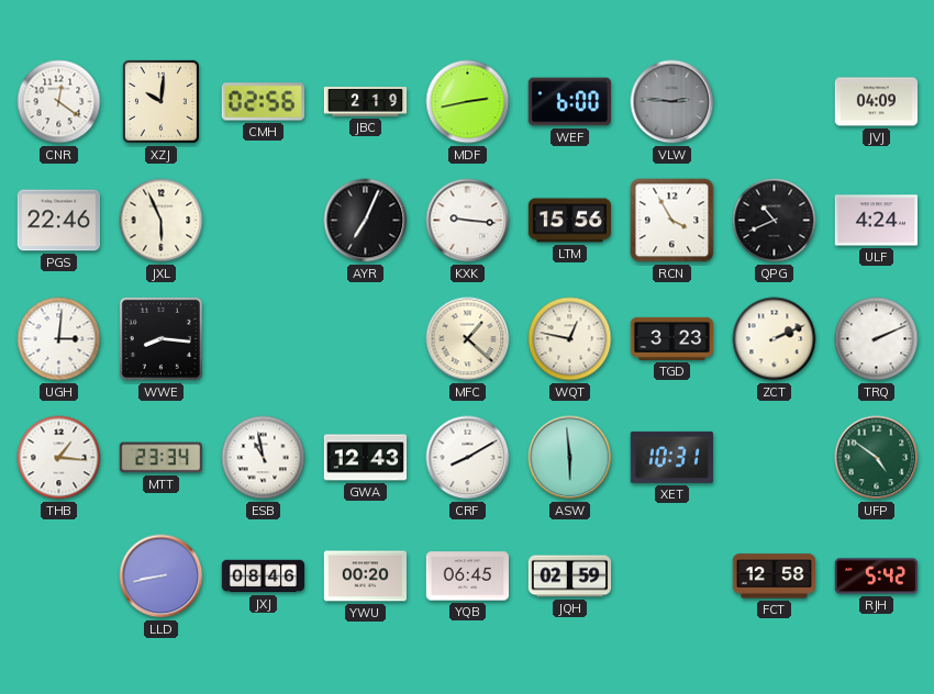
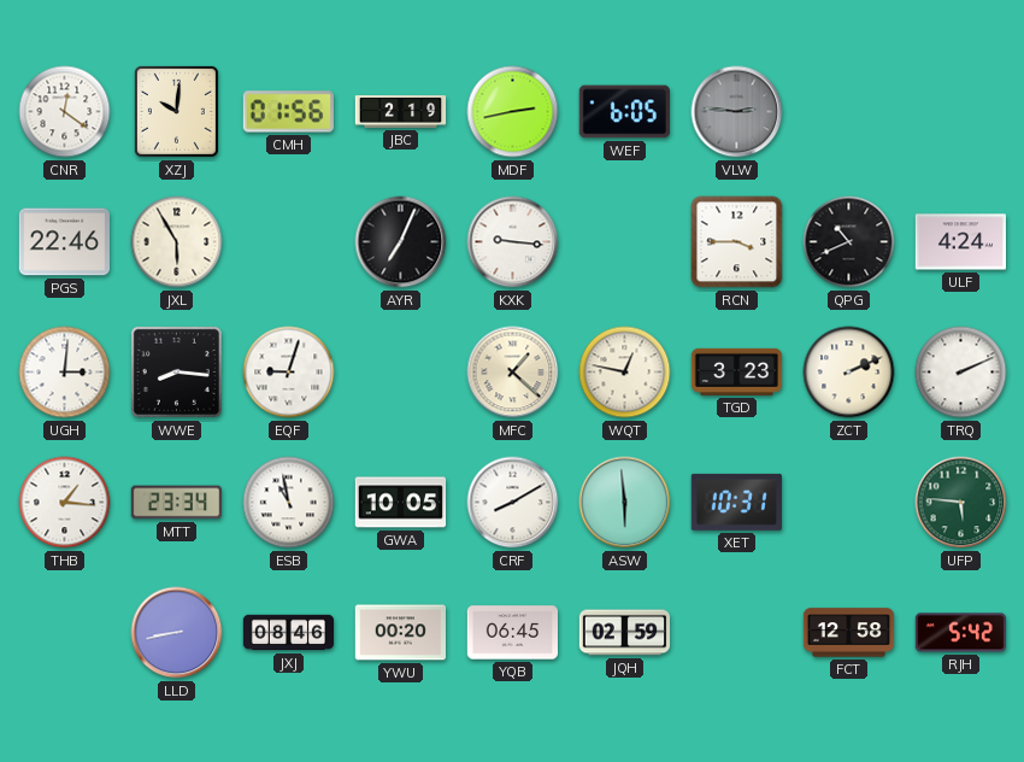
CMH: 02:56 -> 01:56
WEF: 6:00 -> 6:05
JVJ: 04:09 -> none
JXL: 5:56 -> 5:55
LTM: 15:56 -> none
RCN: 3:55 -> 3:45
EQF: none -> 9:03
GWA: 12:43 -> 10:05
UFP: 4:51 -> 5:46
